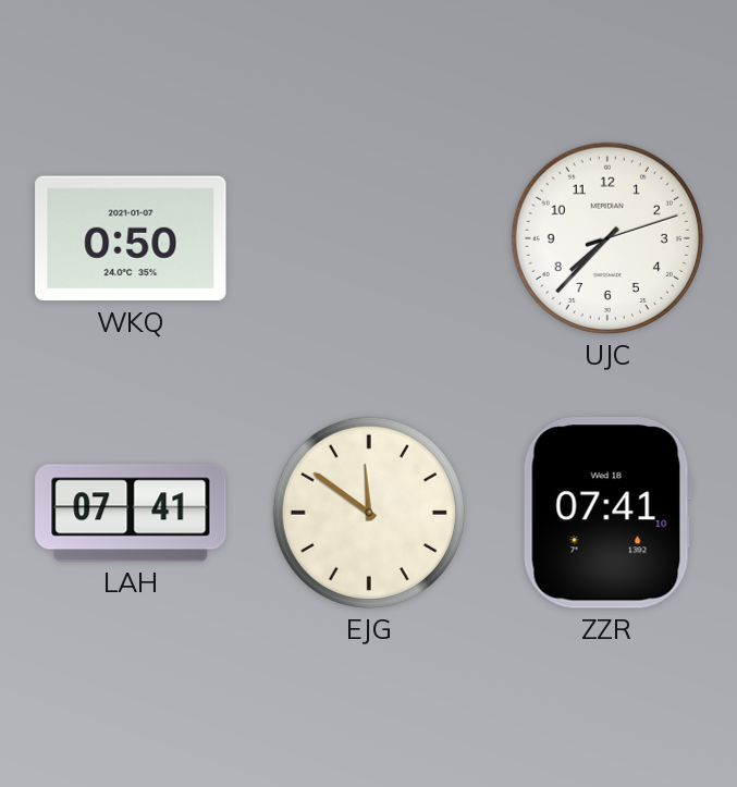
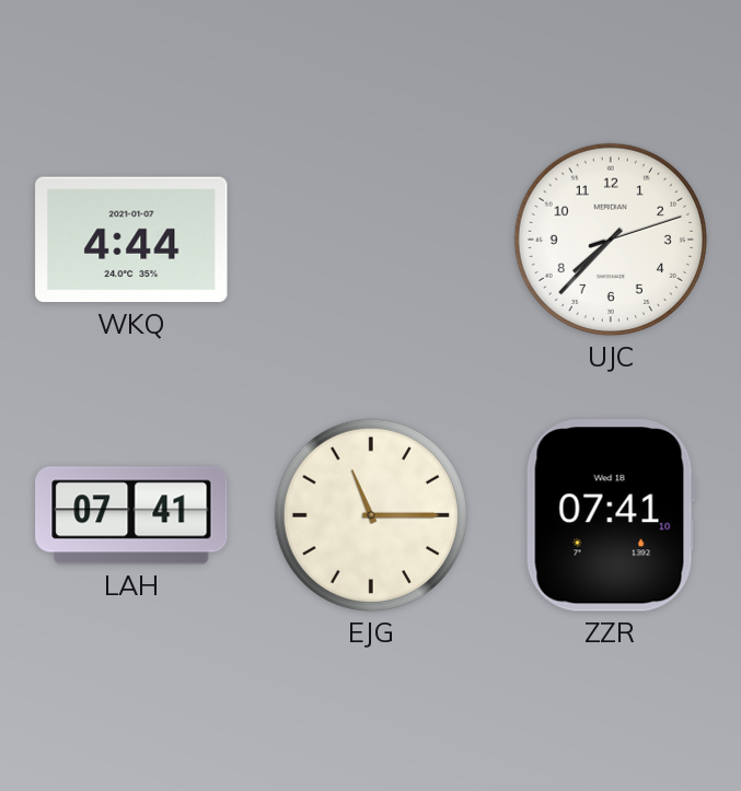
WKQ: 0:50 -> 4:44
EJG: 11:51 -> 11:15
